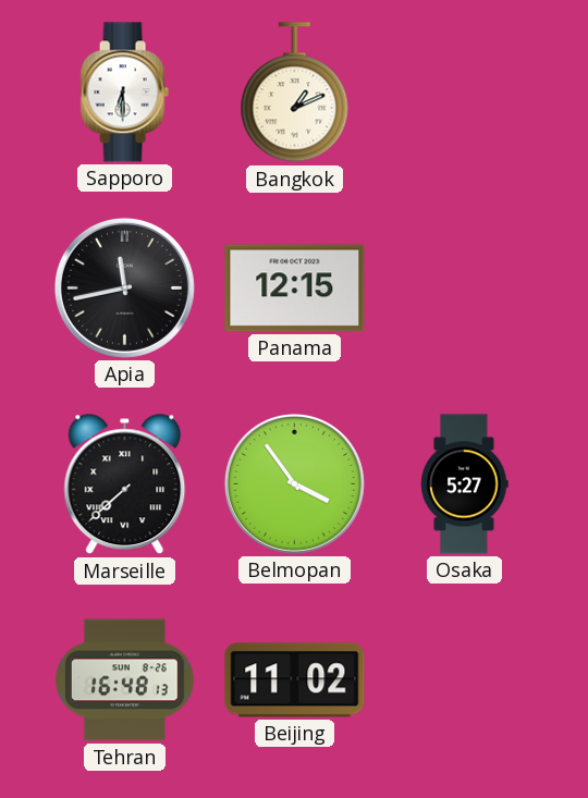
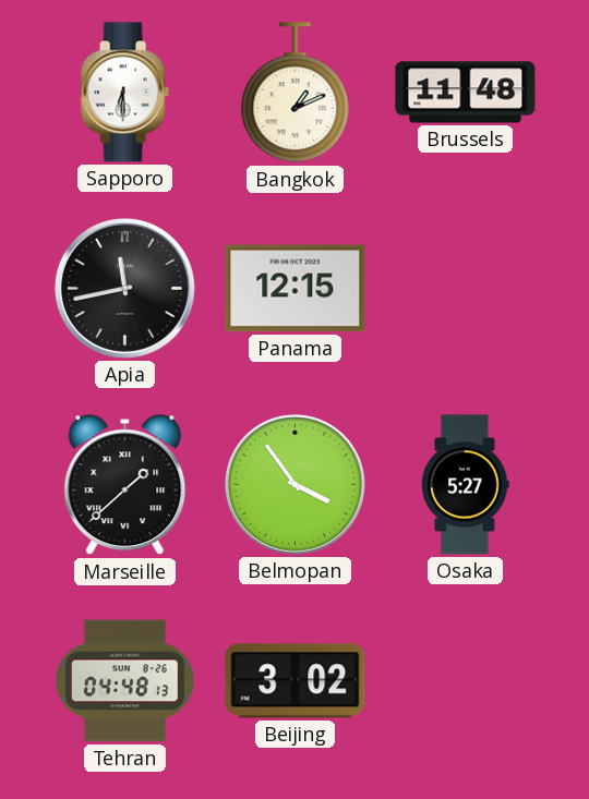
Brussels: none -> 11:48
Marseille: 7:38 -> 1:38
Tehran: 16:48 -> 04:48
Beijing: 11:02 -> 3:02
